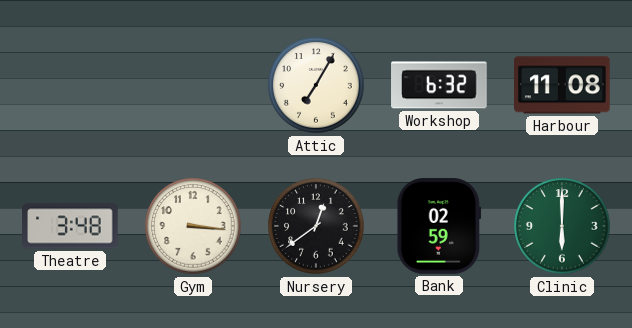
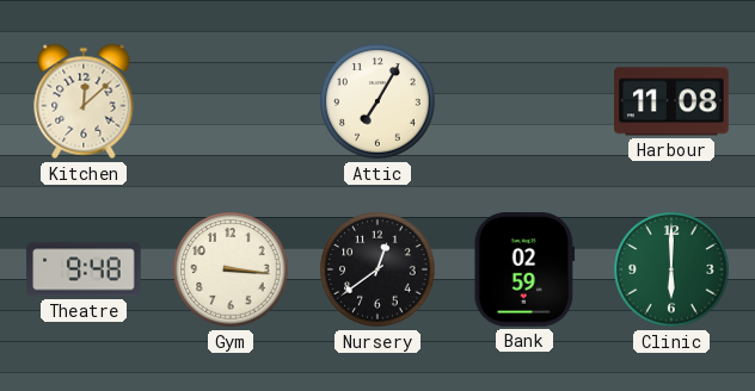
Kitchen: none -> 12:08
Workshop: 6:32 -> none
Theatre: 3:48 -> 9:48
